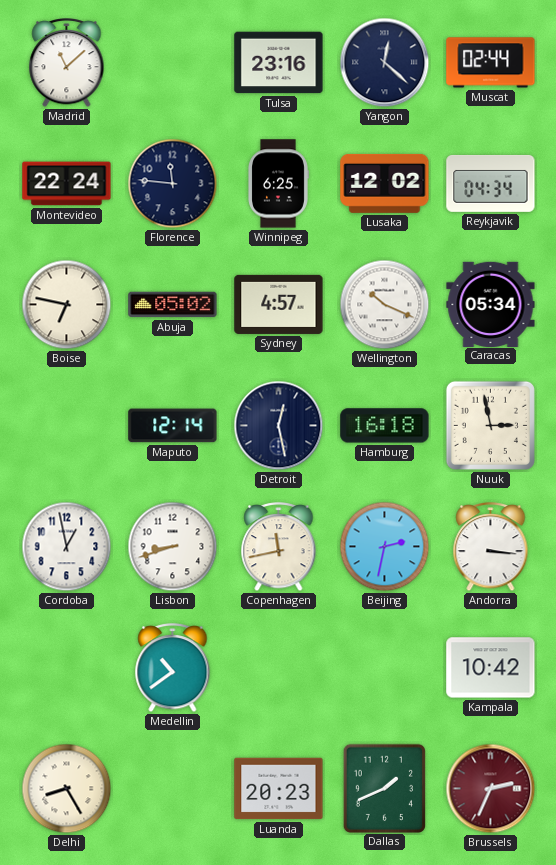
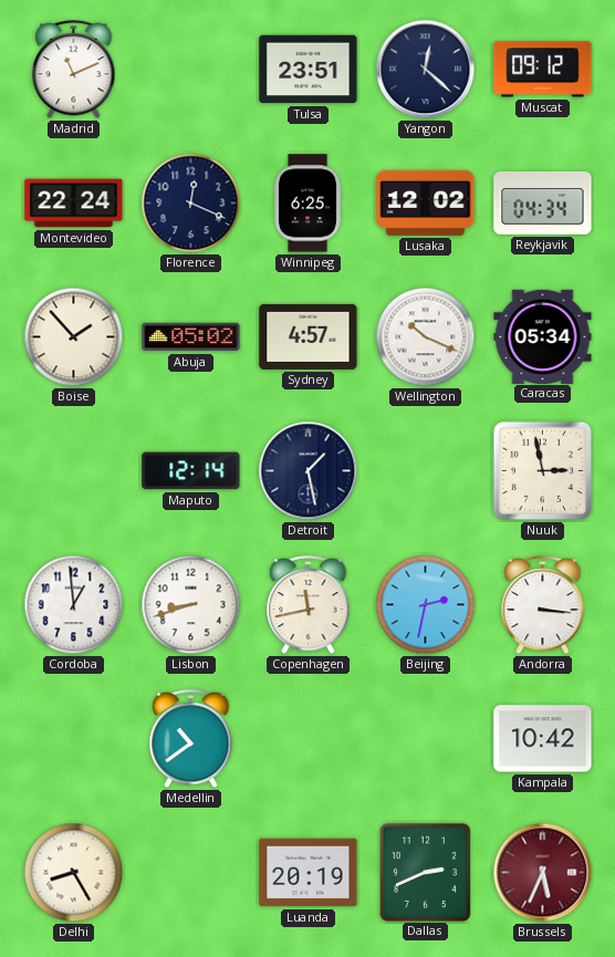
Madrid: 11:08 -> 11:11
Tulsa: 23:16 -> 23:51
Muscat: 02:44 -> 09:12
Florence: 11:46 -> 12:19
Boise: 6:47 -> 1:53
Detroit: 12:28 -> 1:28
Hamburg: 16:18 -> none
Cordoba: 12:58 -> 12:59
Luanda: 20:23 -> 20:19
Dallas: 1:41 -> 2:41
Brussels: 2:34 -> 5:34
